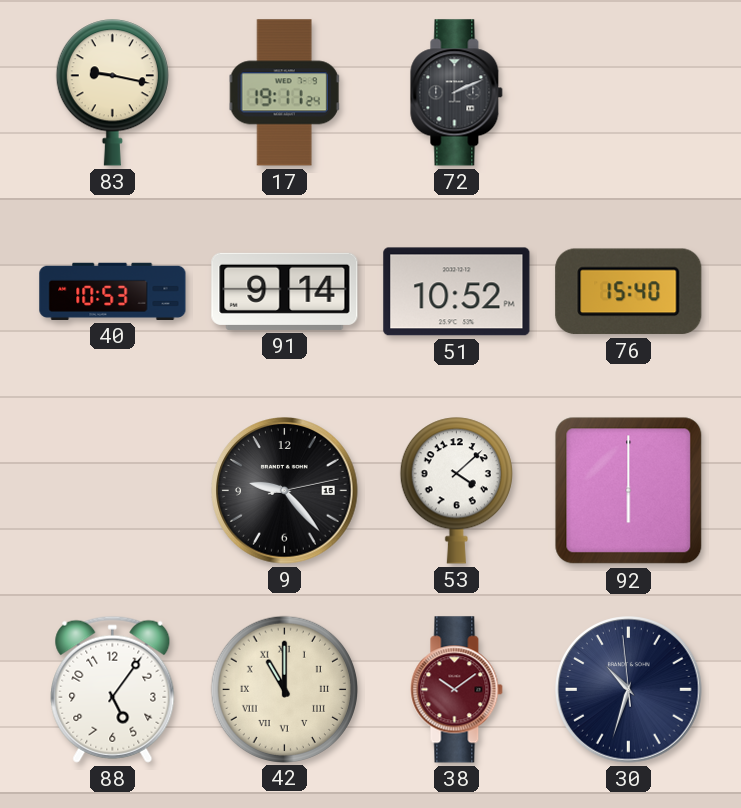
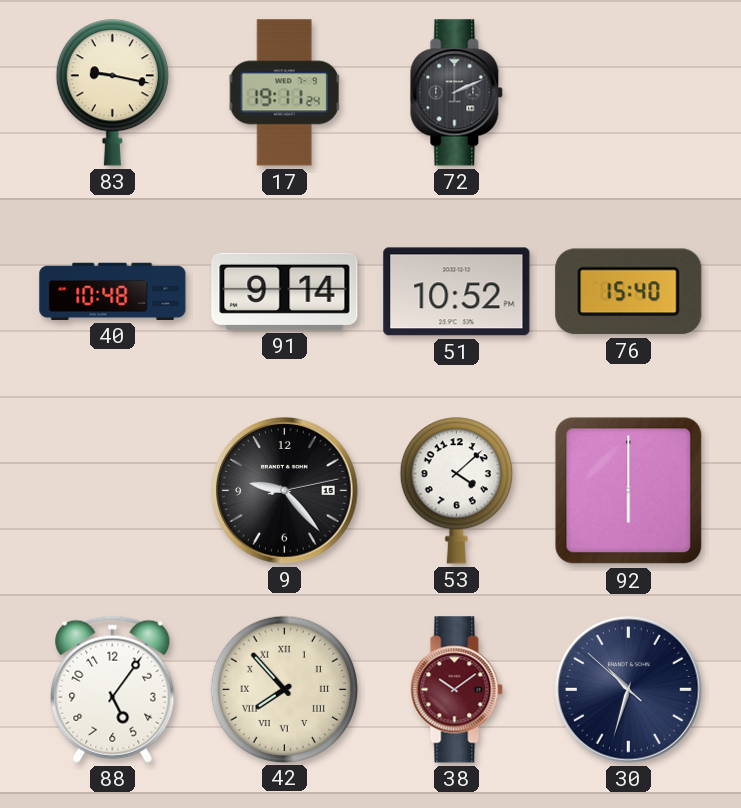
40: 10:53 -> 10:48
42: 11:00 -> 7:53
30: 10:32:59 -> 10:32:52
